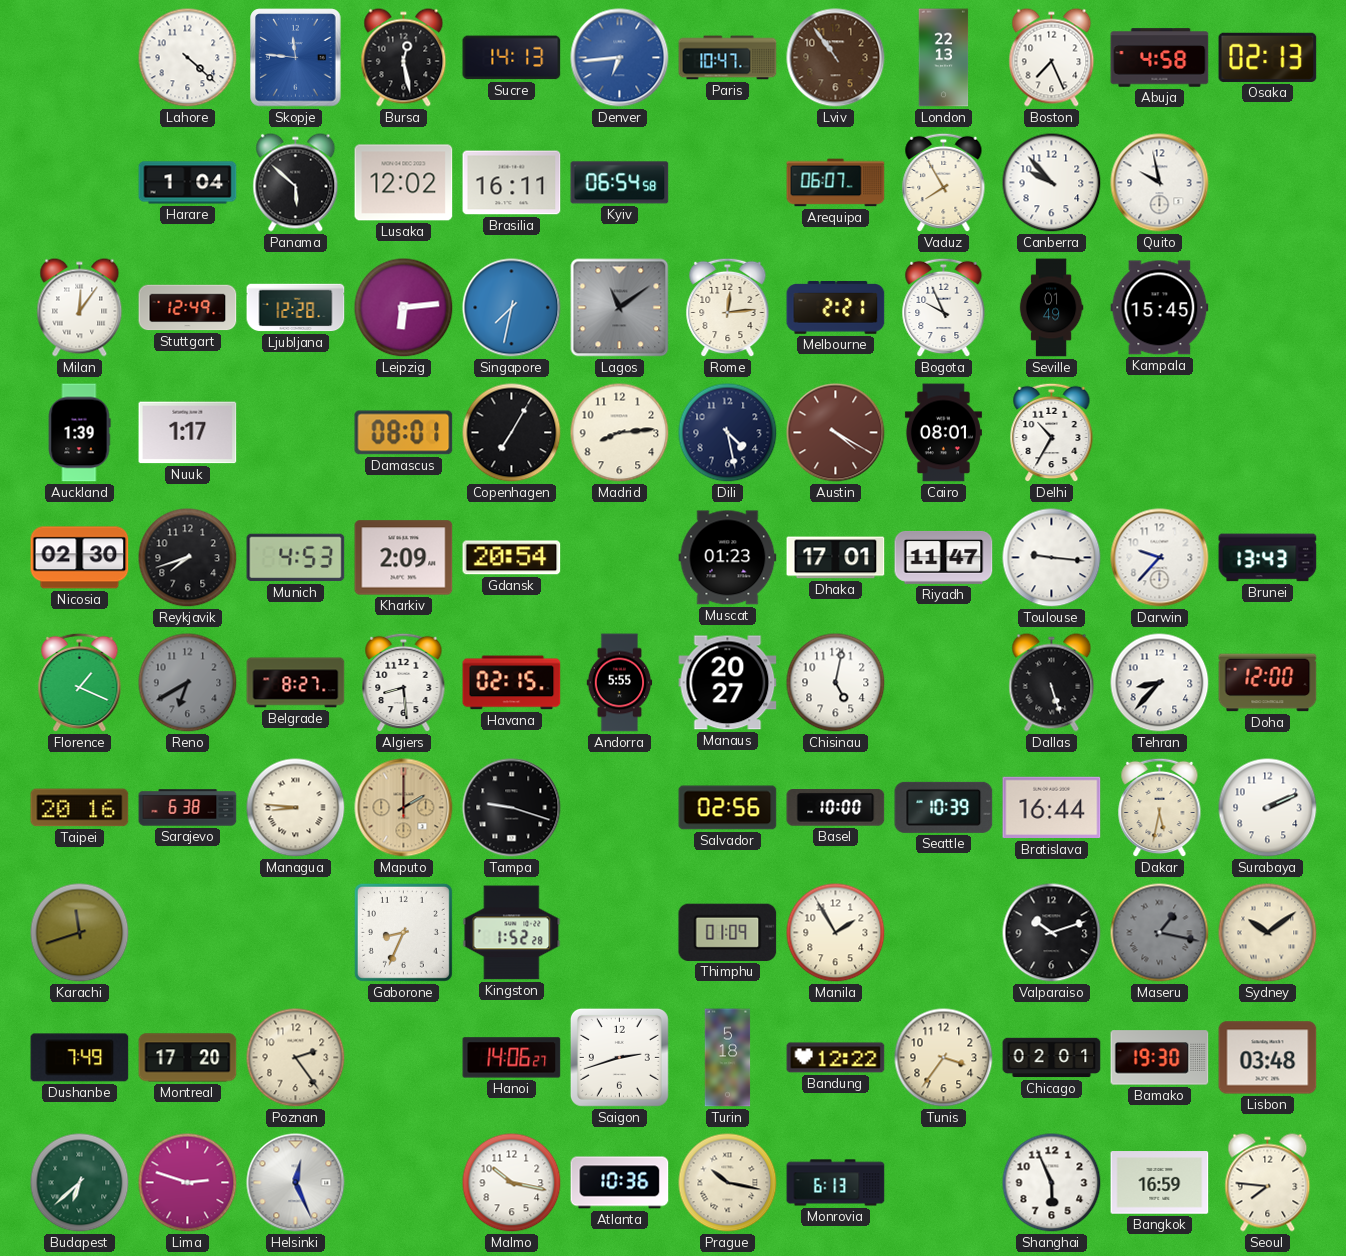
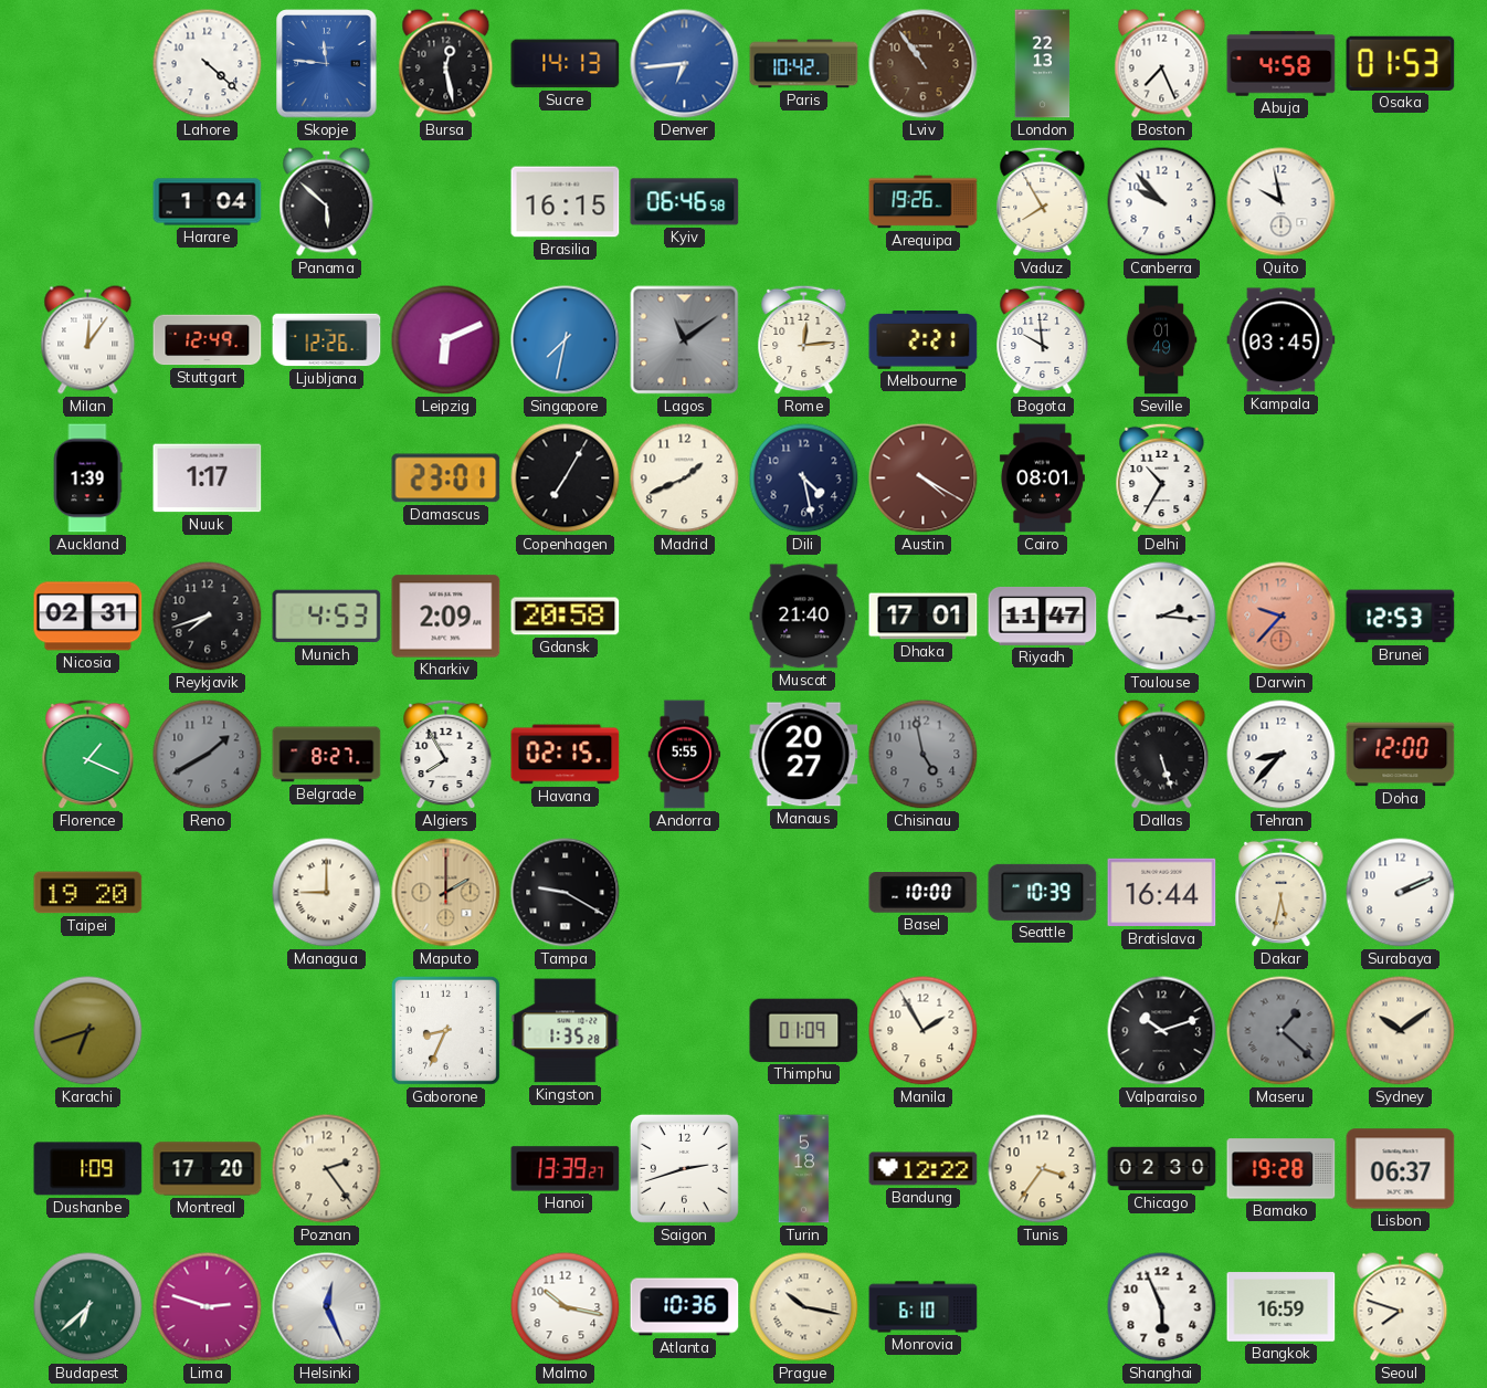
Paris: 10:47 -> 10:42
Osaka: 02:13 -> 01:53
Lusaka: 12:02 -> none
Brasilia: 16:11 -> 16:15
Kyiv: 06:54 -> 06:46
Arequipa: 06:07 -> 19:26
Ljubljana: 12:28 -> 12:26
Leipzig: 6:14 -> 6:11
Bogota: 9:56 -> 9:59
Kampala: 15:45 -> 03:45
Damascus: 08:01 -> 23:01
Madrid: 8:14 -> 1:41
Nicosia: 02:30 -> 02:31
Gdansk: 20:54 -> 20:58
Muscat: 01:23 -> 21:40
Toulouse: 9:16 -> 2:16
Darwin dial: white -> salmon
Brunei: 13:43 -> 12:53
Reno: 6:40 -> 1:40
Algiers: 8:29 -> 7:55
Chisinau: 5:02 -> 4:58
Chisinau dial: white -> grey
Taipei: 20:16 -> 19:20
Sarajevo: 6:38 -> none
Managua: 8:46 -> 9:00
Tampa: 9:18 -> 9:20
Salvador: 02:56 -> none
Karachi: 11:42 -> 6:42
Kingston: 1:52 -> 1:35
Maseru: 1:17 -> 1:22
Dushanbe: 7:49 -> 1:09
Hanoi: 14:06 -> 13:39
Chicago: 02:01 -> 02:30
Bamako: 19:30 -> 19:28
Lisbon: 03:48 -> 06:37
Monrovia: 6:13 -> 6:10
Seoul: 7:46 -> 7:48
